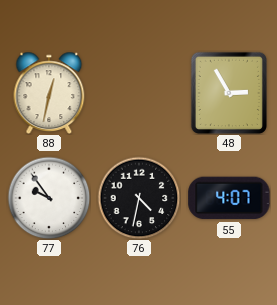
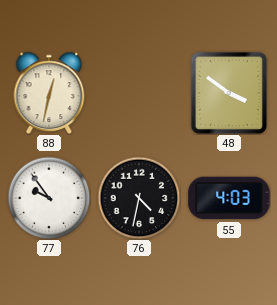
48: 2:55 -> 3:51
55: 4:07 -> 4:03
